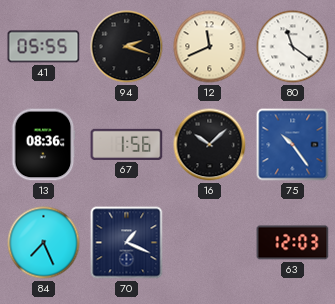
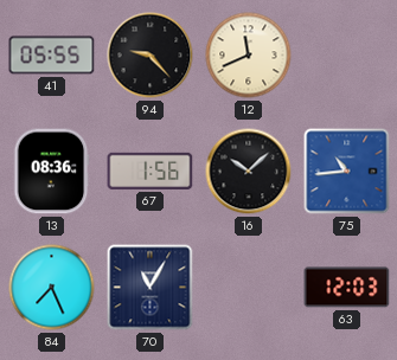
94: 2:18 -> 9:23
80: 11:21 -> none
75: 10:24 -> 10:44
70: 1:19 -> 11:05
